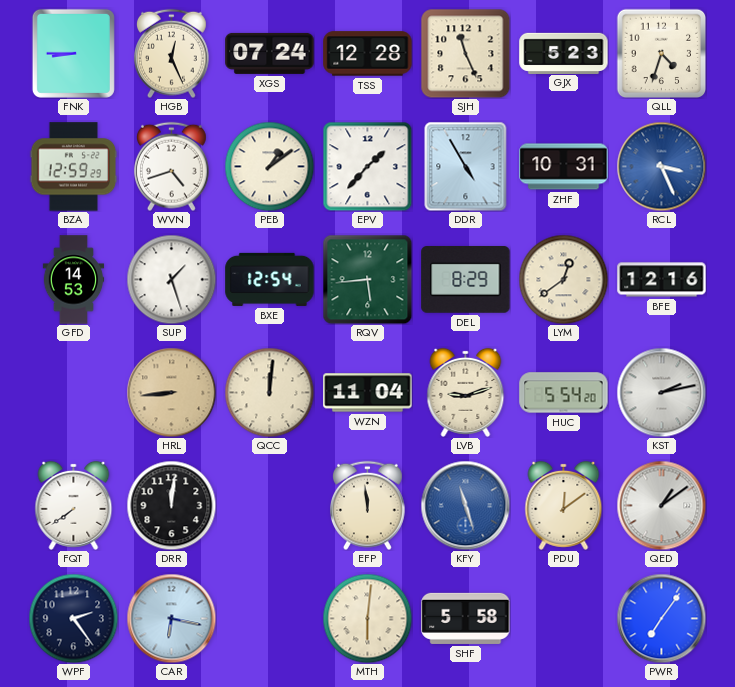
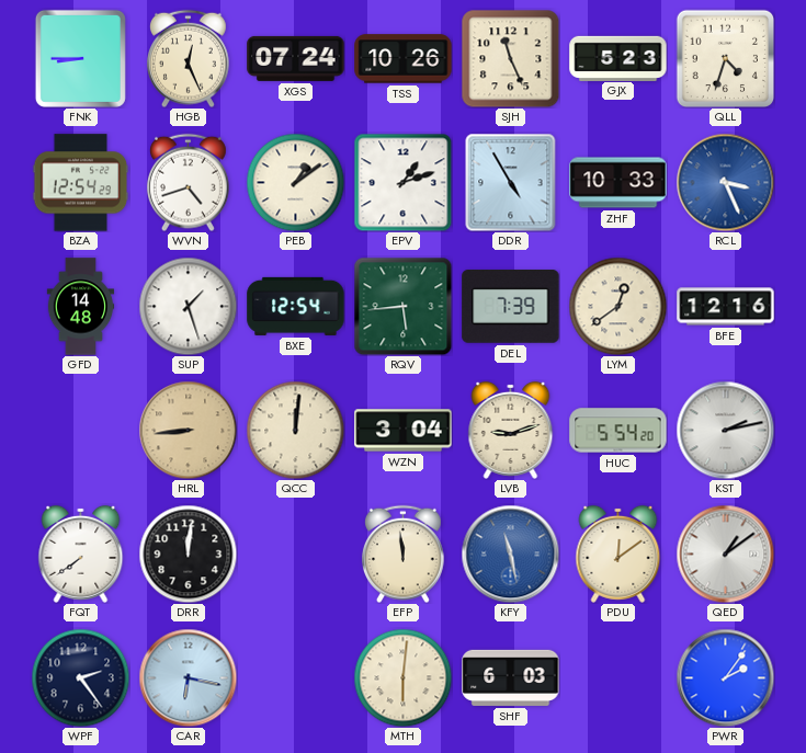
TSS: 12:28 -> 10:26
BZA: 12:59 -> 12:54
EPV: 1:37 -> 1:12
ZHF: 10:31 -> 10:33
GFD: 14:53 -> 14:48
DEL: 8:29 -> 7:39
WZN: 11:04 -> 3:04
KFY: 11:27 -> 11:28
SHF: 5:58 -> 6:03
PWR: 7:06 -> 2:06
